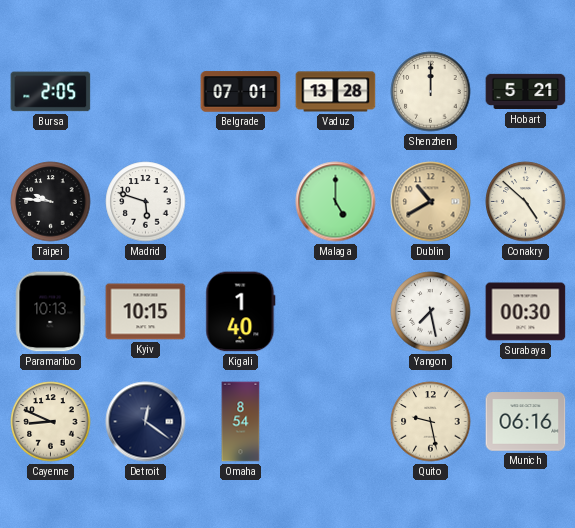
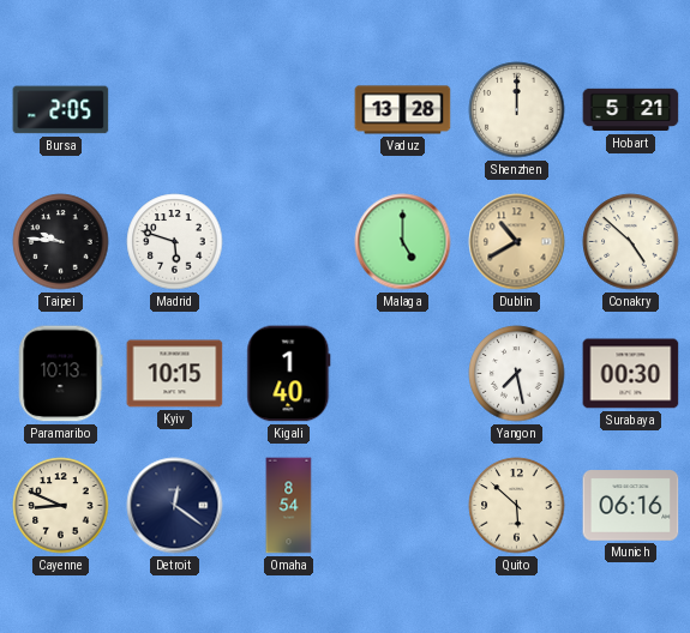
Belgrade: 07:01 -> none
Quito: 9:28 -> 5:52
